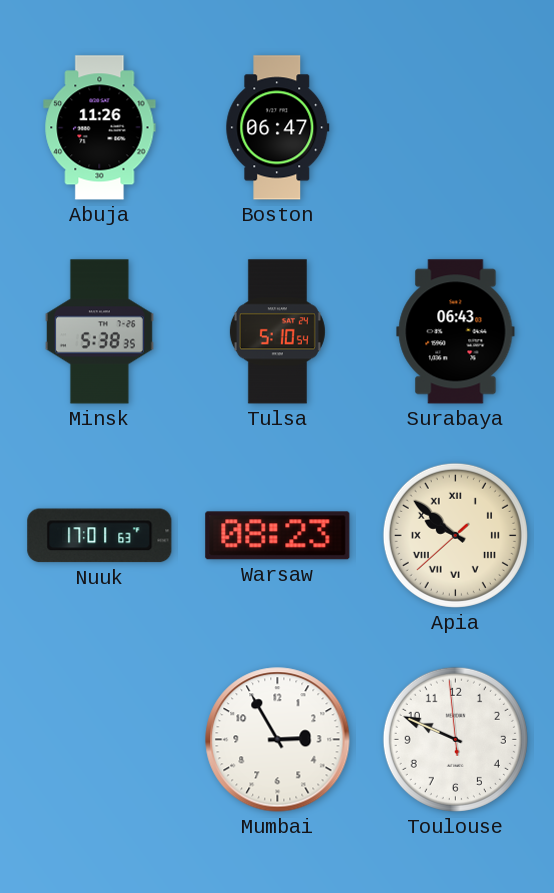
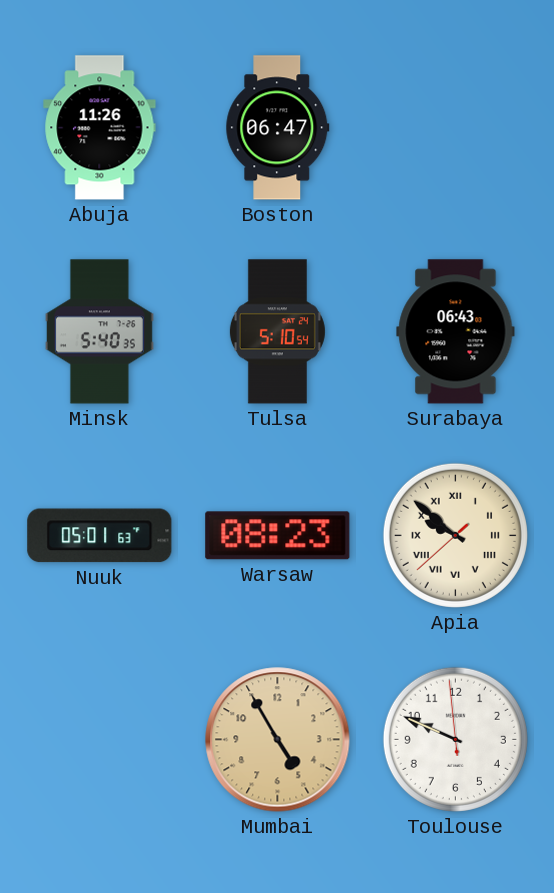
Minsk: 5:38 -> 5:40
Nuuk: 17:01 -> 05:01
Mumbai: 2:55 -> 4:55
Mumbai dial: white -> champagne
